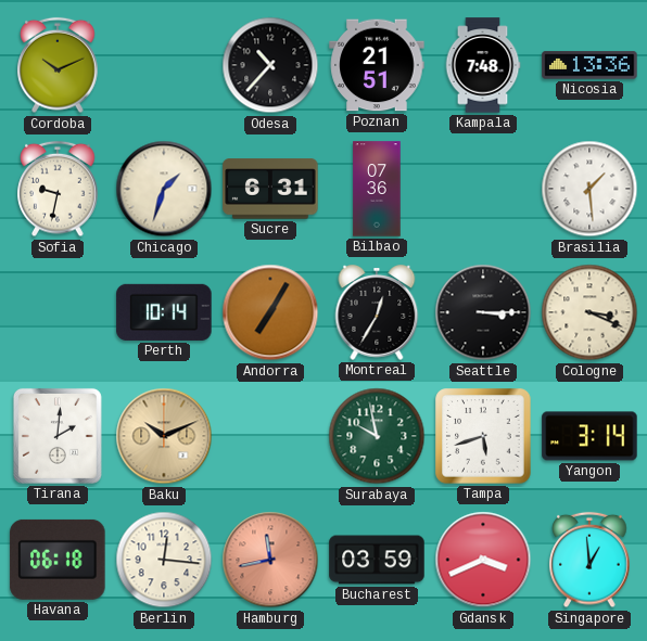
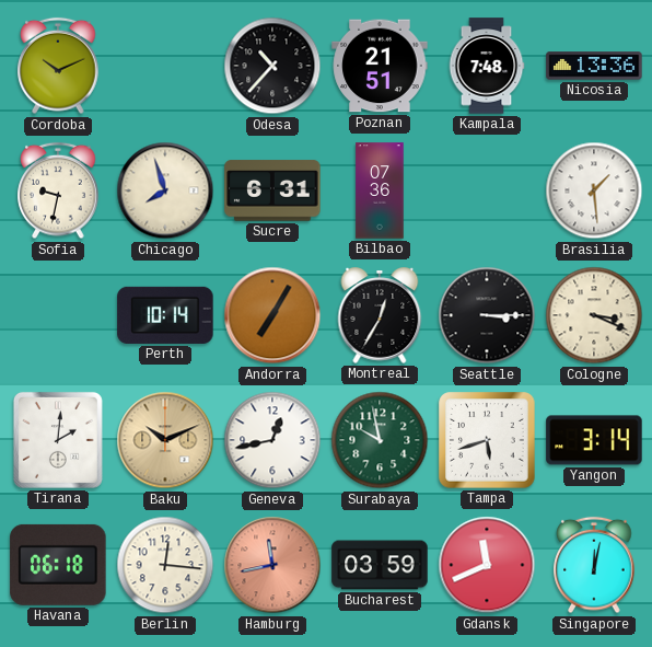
Chicago: 1:33 -> 7:57
Geneva: none -> 12:43
Gdansk: 3:41 -> 11:41
Singapore: 12:59 -> 12:02
